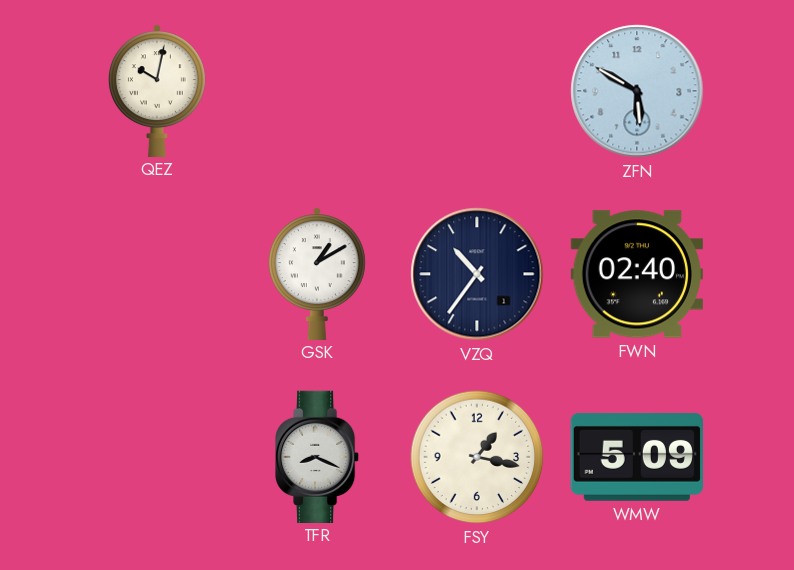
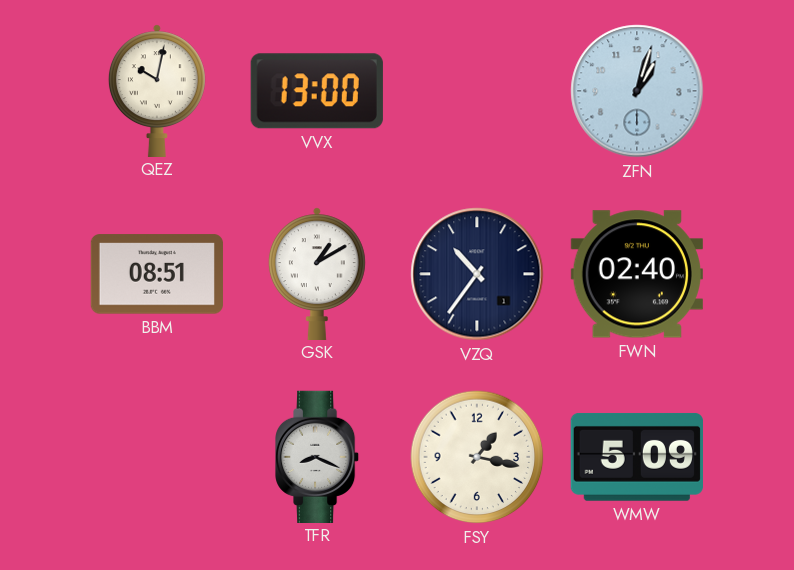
VVX: none -> 13:00
ZFN: 5:50 -> 1:03
BBM: none -> 08:51
